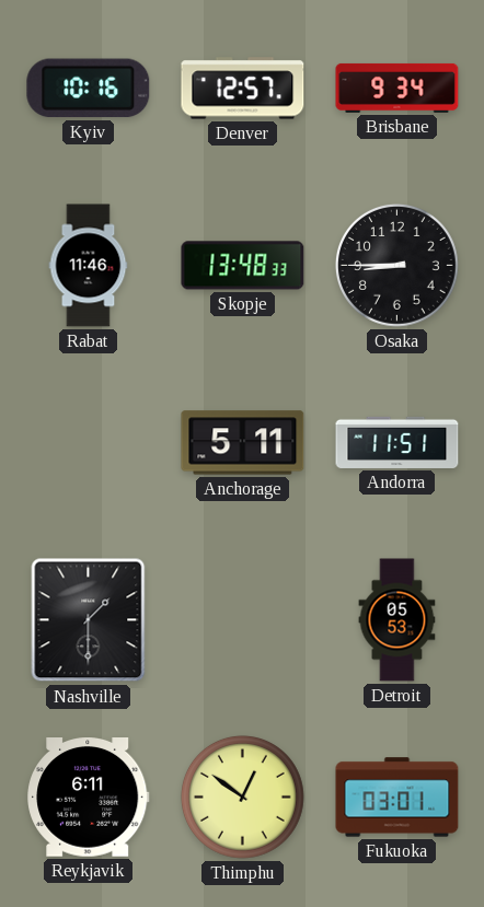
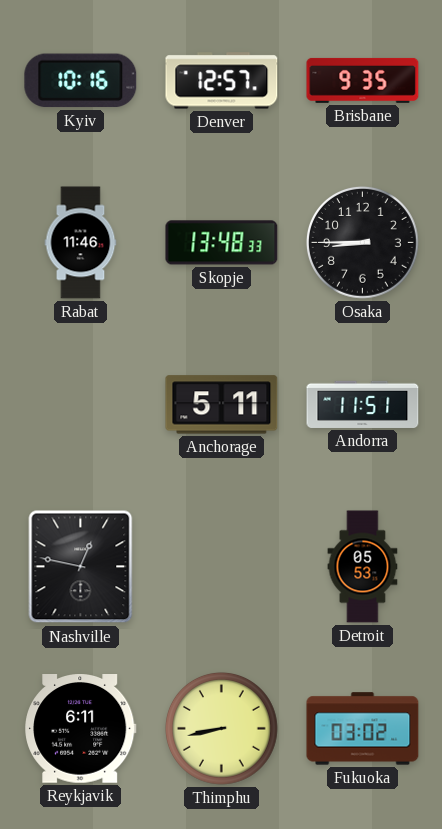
Brisbane: 9:34 -> 9:35
Nashville: 1:30 -> 12:47
Thimphu: 12:51 -> 8:43
Fukuoka: 03:01 -> 03:02
